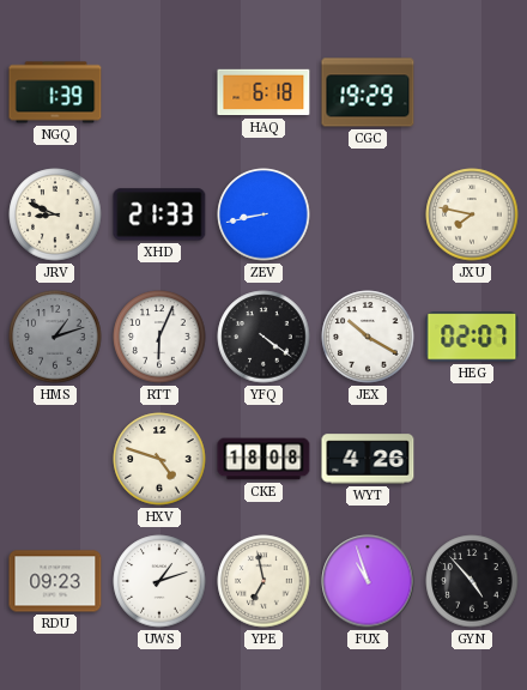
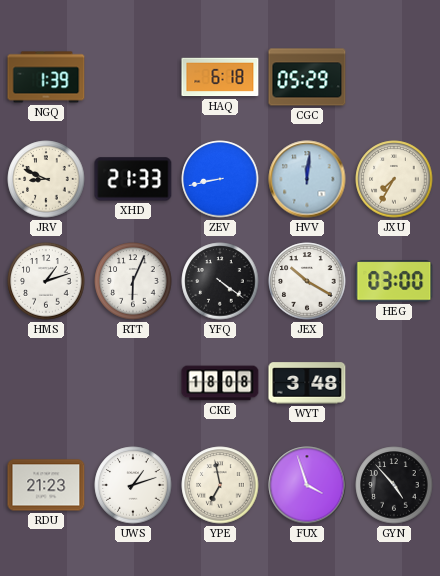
CGC: 19:29 -> 05:29
HVV: none -> 12:01
JXU: 7:47 -> 7:35
HMS dial: grey -> white
HEG: 02:07 -> 03:00
HXV: 4:48 -> none
WYT: 4:26 -> 3:48
RDU: 09:23 -> 21:23
FUX: 10:57 -> 3:57
